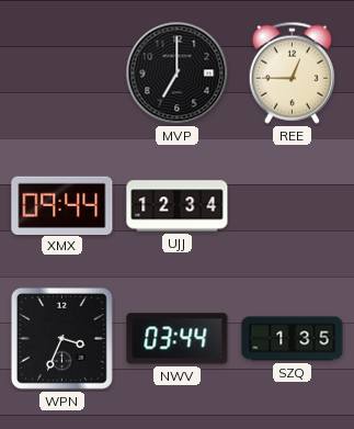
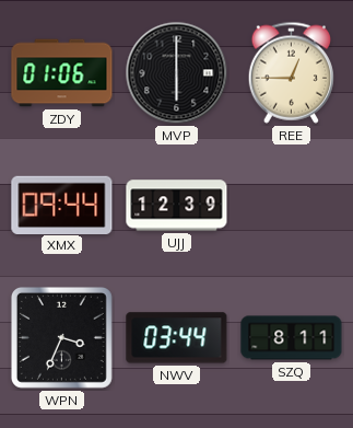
ZDY: none -> 01:06
MVP: 7:00 -> 6:00
UJJ: 12:34 -> 12:39
SZQ: 1:35 -> 8:11
